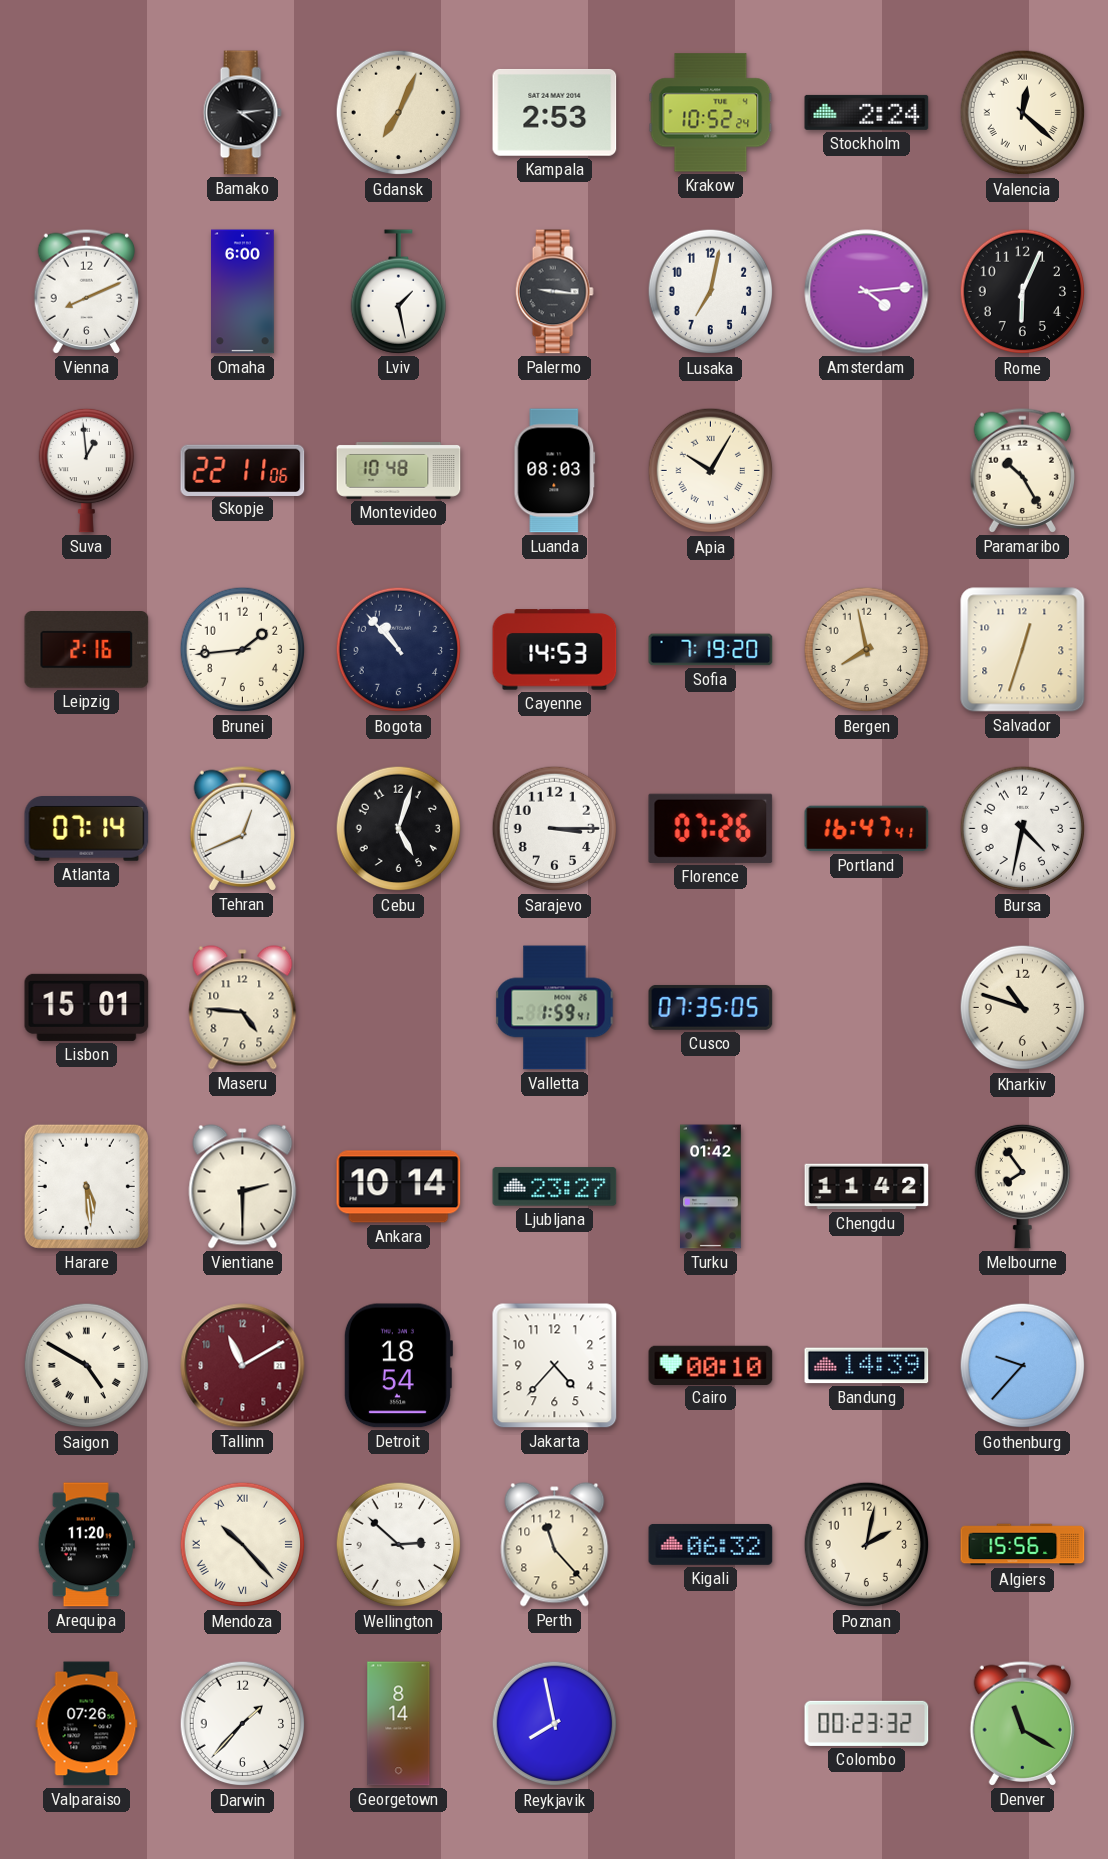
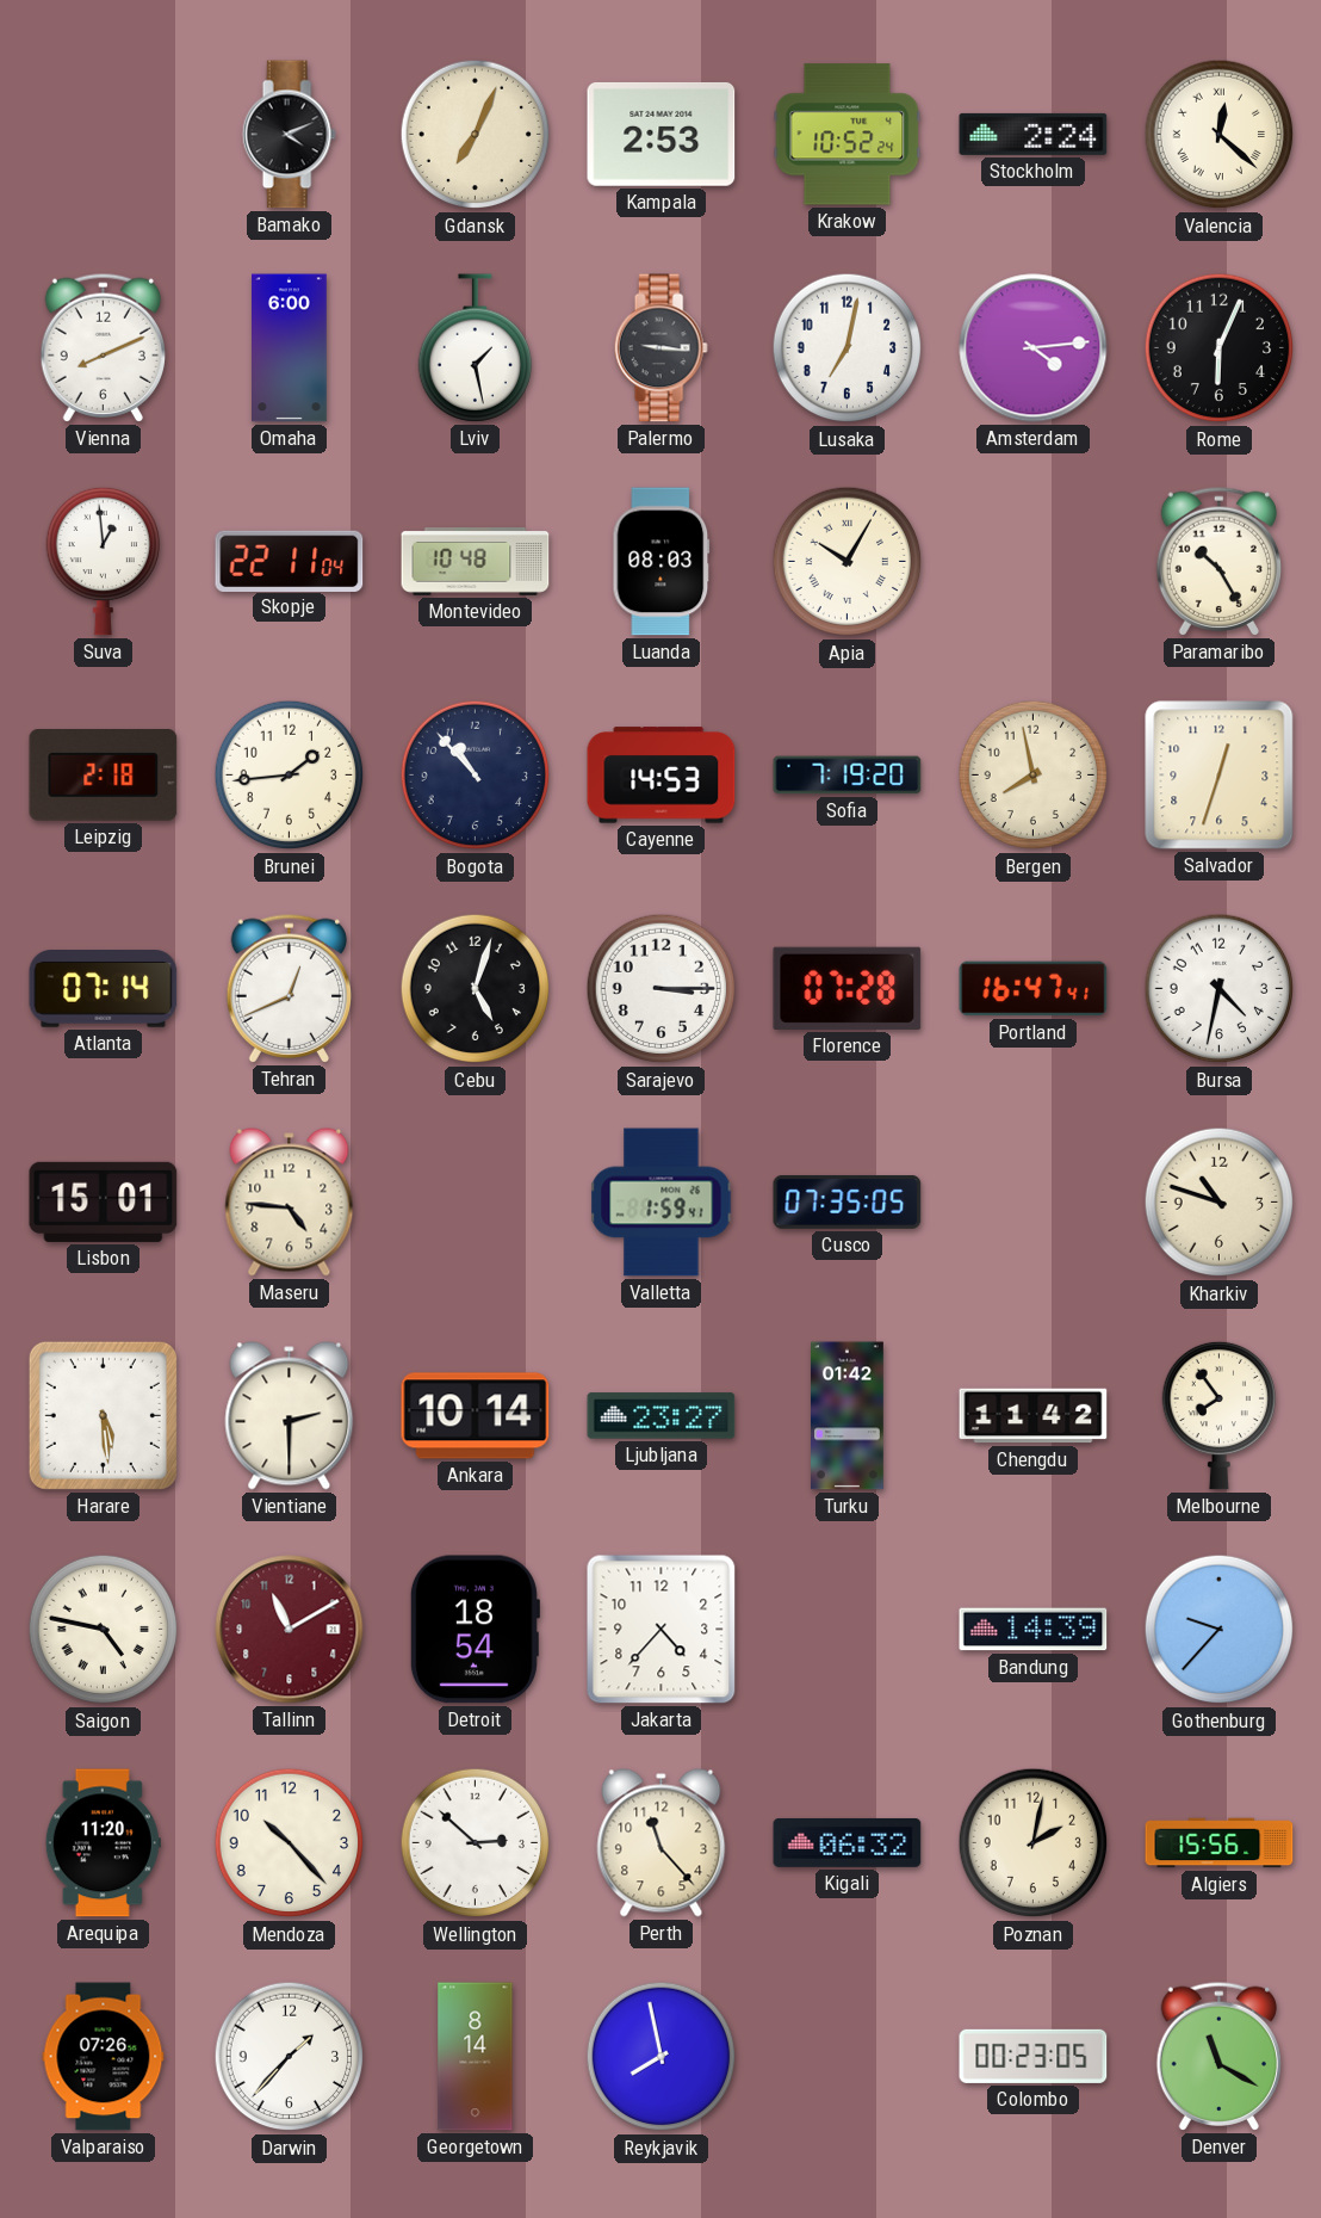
Bamako: 4:14 -> 4:11
Skopje: 22:11:06 -> 22:11:04
Leipzig: 2:16 -> 2:18
Florence: 07:26 -> 07:28
Saigon: 4:50 -> 4:47
Cairo: 00:10 -> none
Mendoza numerals: Roman -> Arabic
Colombo: 00:23:32 -> 00:23:05
